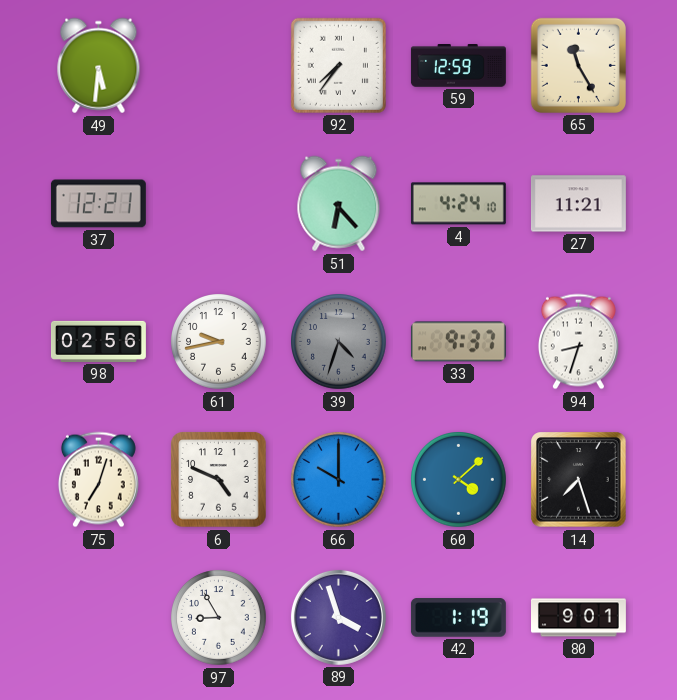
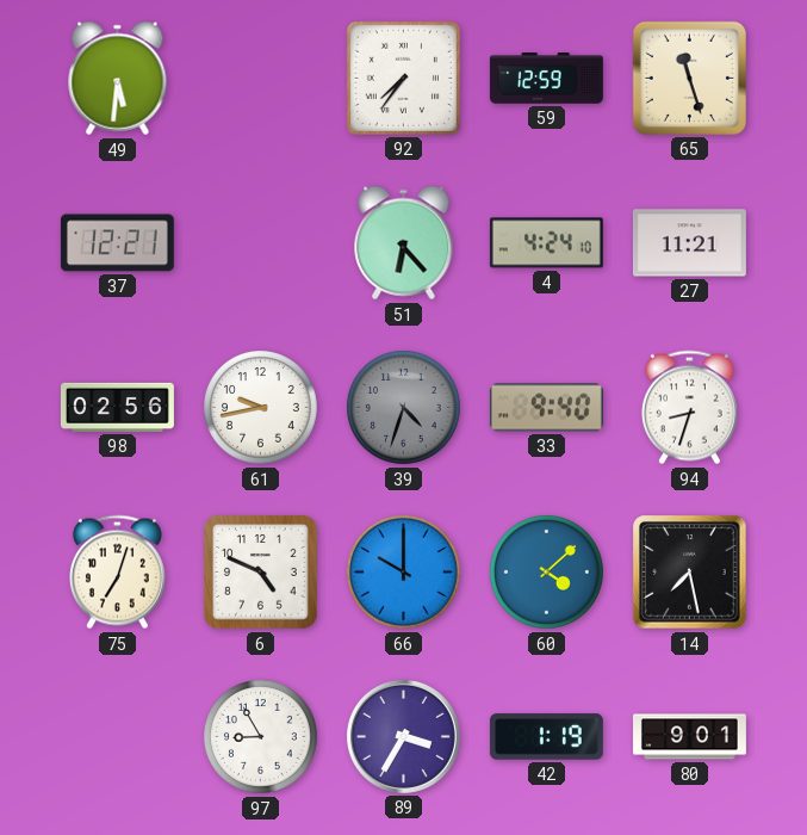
65: 11:25 -> 11:27
33: 9:37 -> 9:40
14: 7:27 -> 7:28
89: 3:57 -> 3:35
